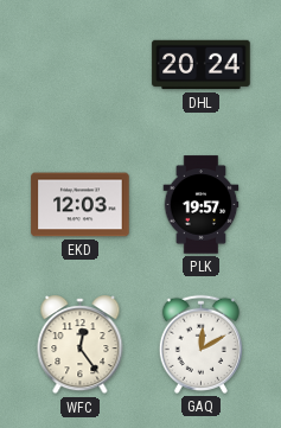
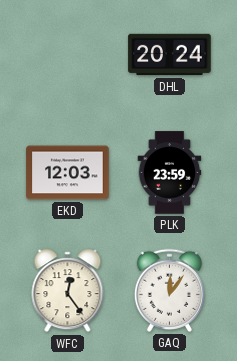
PLK: 19:57 -> 23:59
GAQ: 12:10 -> 12:06
